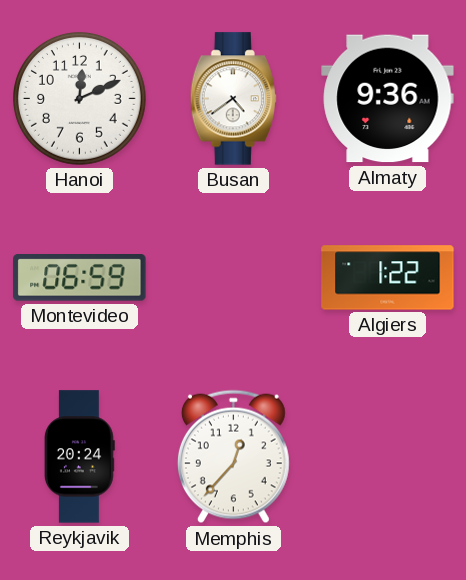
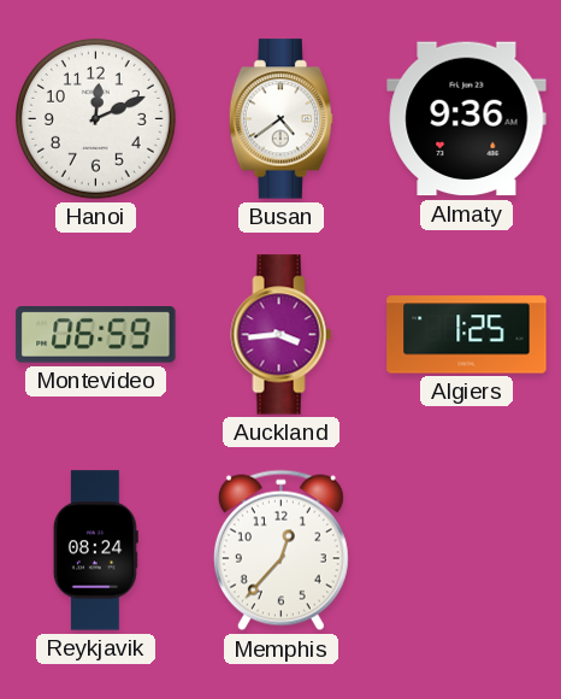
Auckland: none -> 3:44
Algiers: 1:22 -> 1:25
Reykjavik: 20:24 -> 08:24
